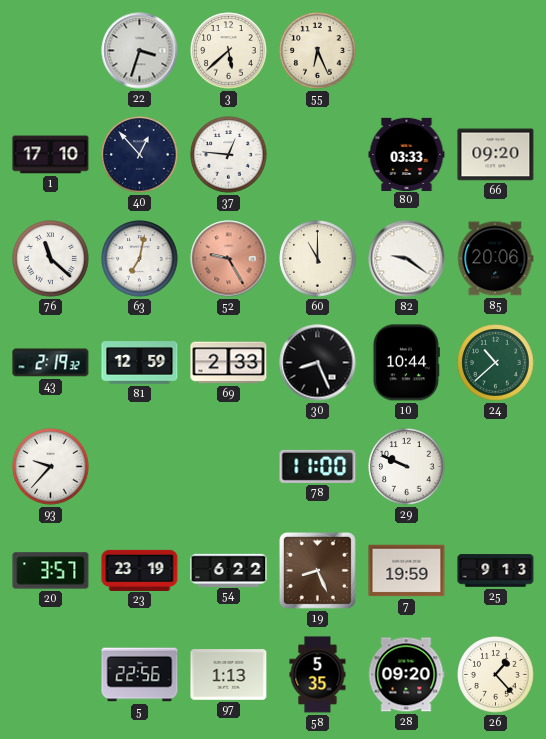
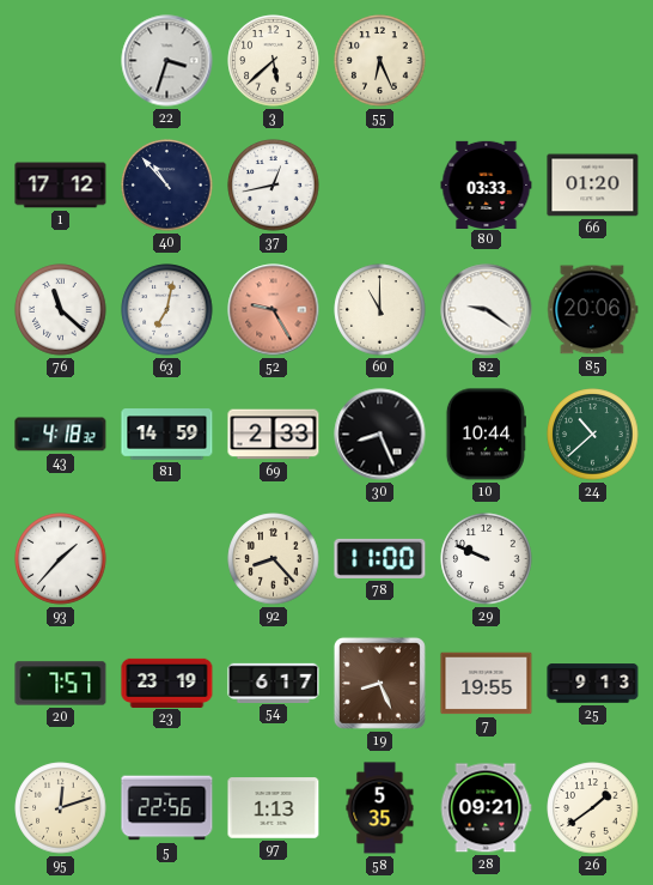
1: 17:10 -> 17:12
40: 12:53 -> 10:53
37: 12:46 -> 12:43
66: 09:20 -> 01:20
43: 2:19 -> 4:18
81: 12:59 -> 14:59
93: 9:37 -> 1:37
92: none -> 8:23
20: 3:57 -> 7:57
54: 6:22 -> 6:17
7: 19:59 -> 19:55
95: none -> 12:12
28: 09:20 -> 09:21
26: 1:23 -> 1:39
